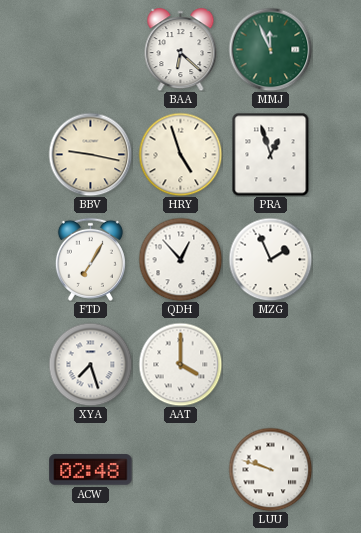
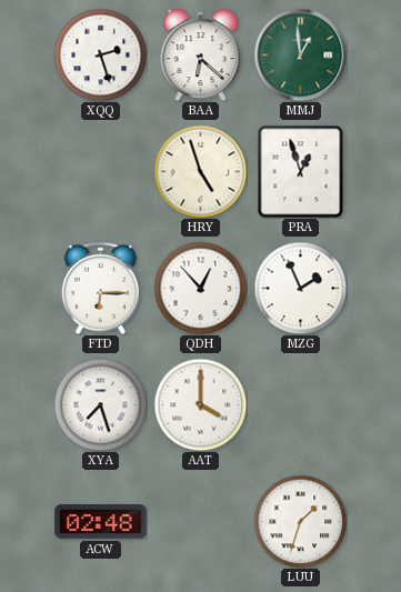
XQQ: none -> 2:27
MMJ: 11:56 -> 12:59
BBV: 9:17 -> none
FTD: 7:05 -> 6:15
LUU: 9:48 -> 1:33
